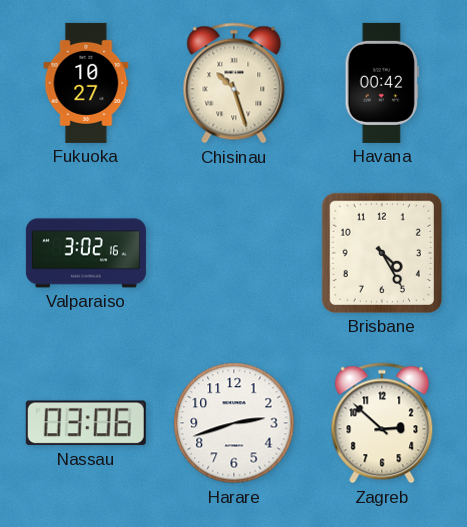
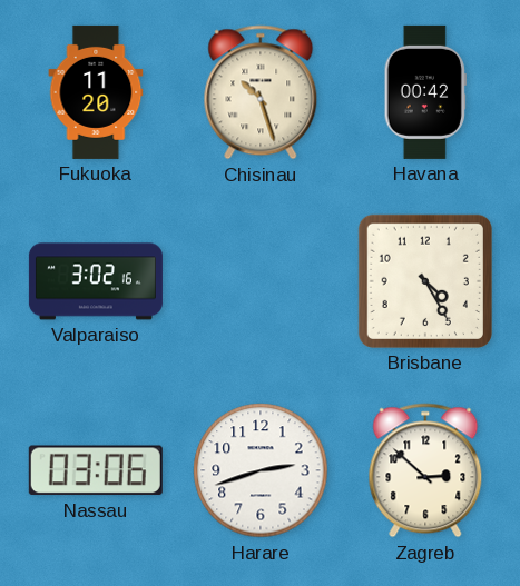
Fukuoka: 10:27 -> 11:20
